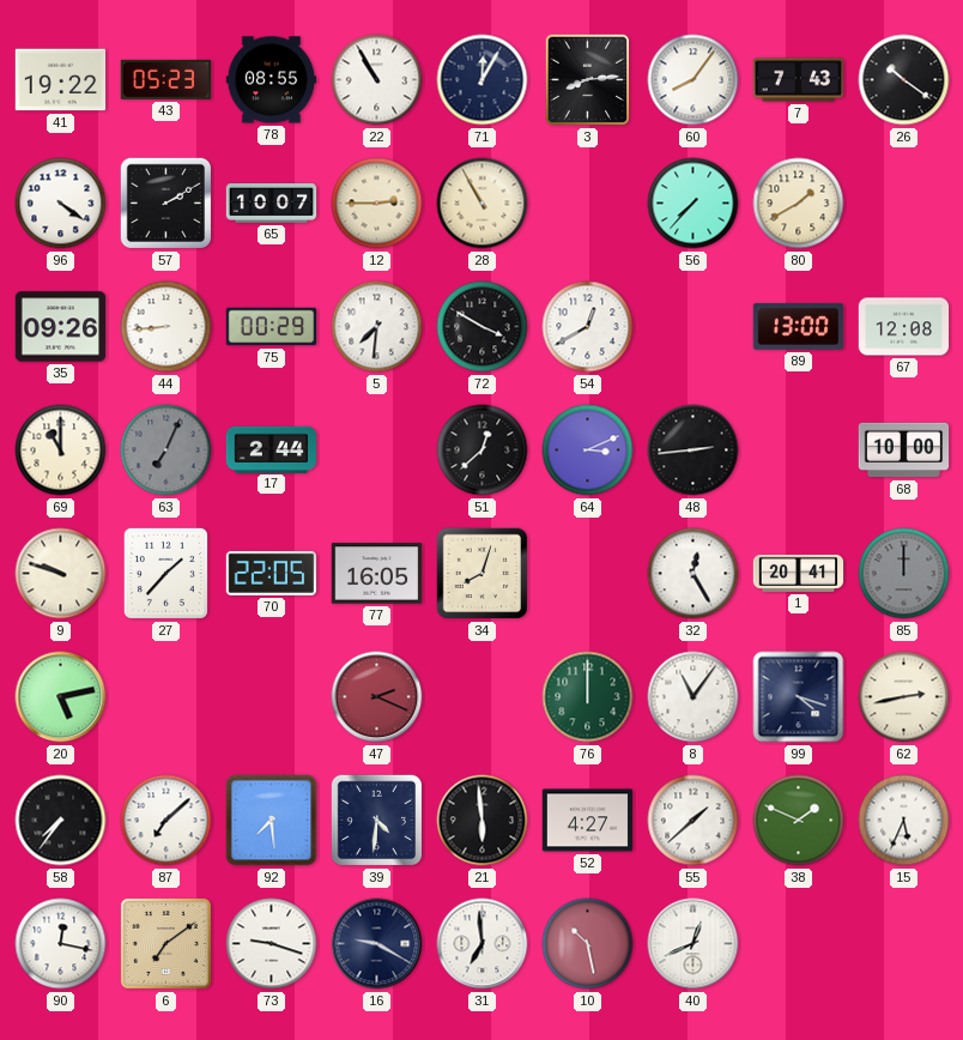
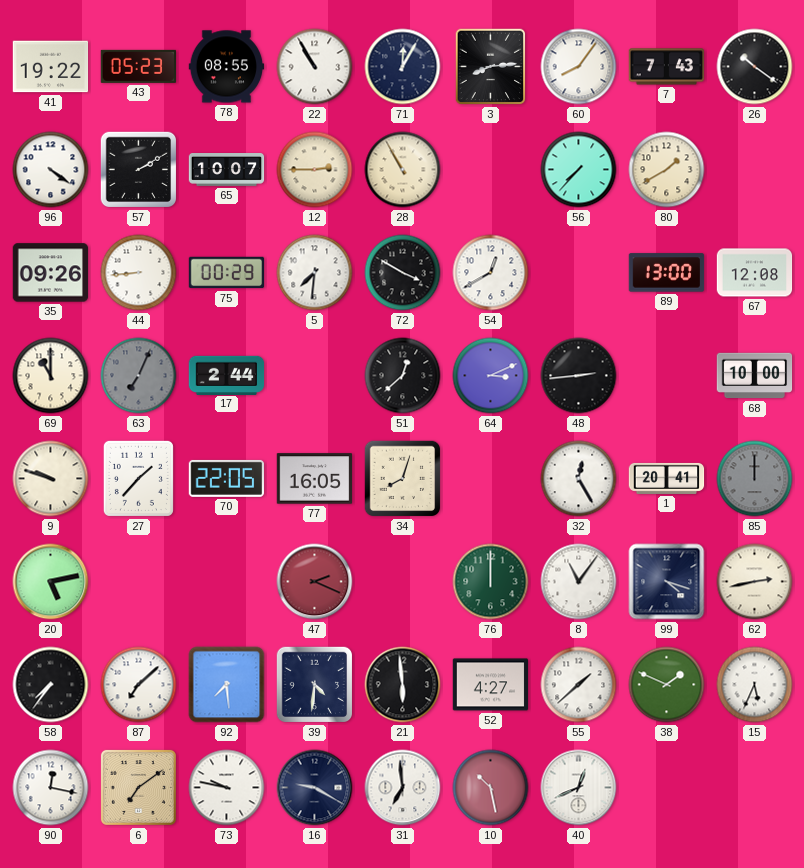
73: 9:18 -> 9:47
